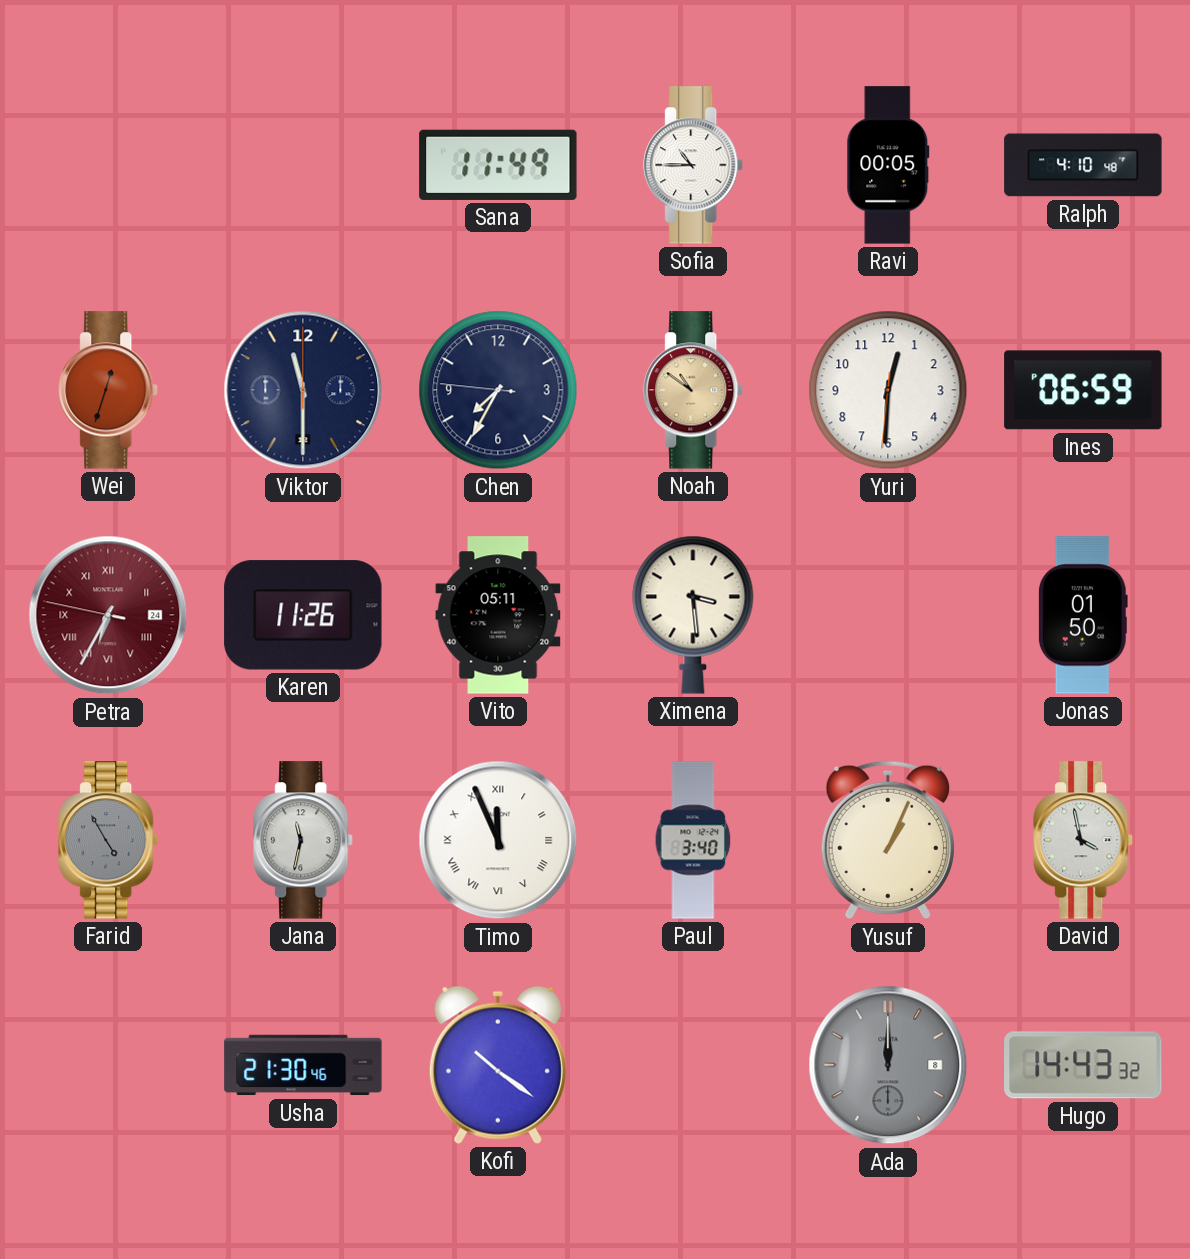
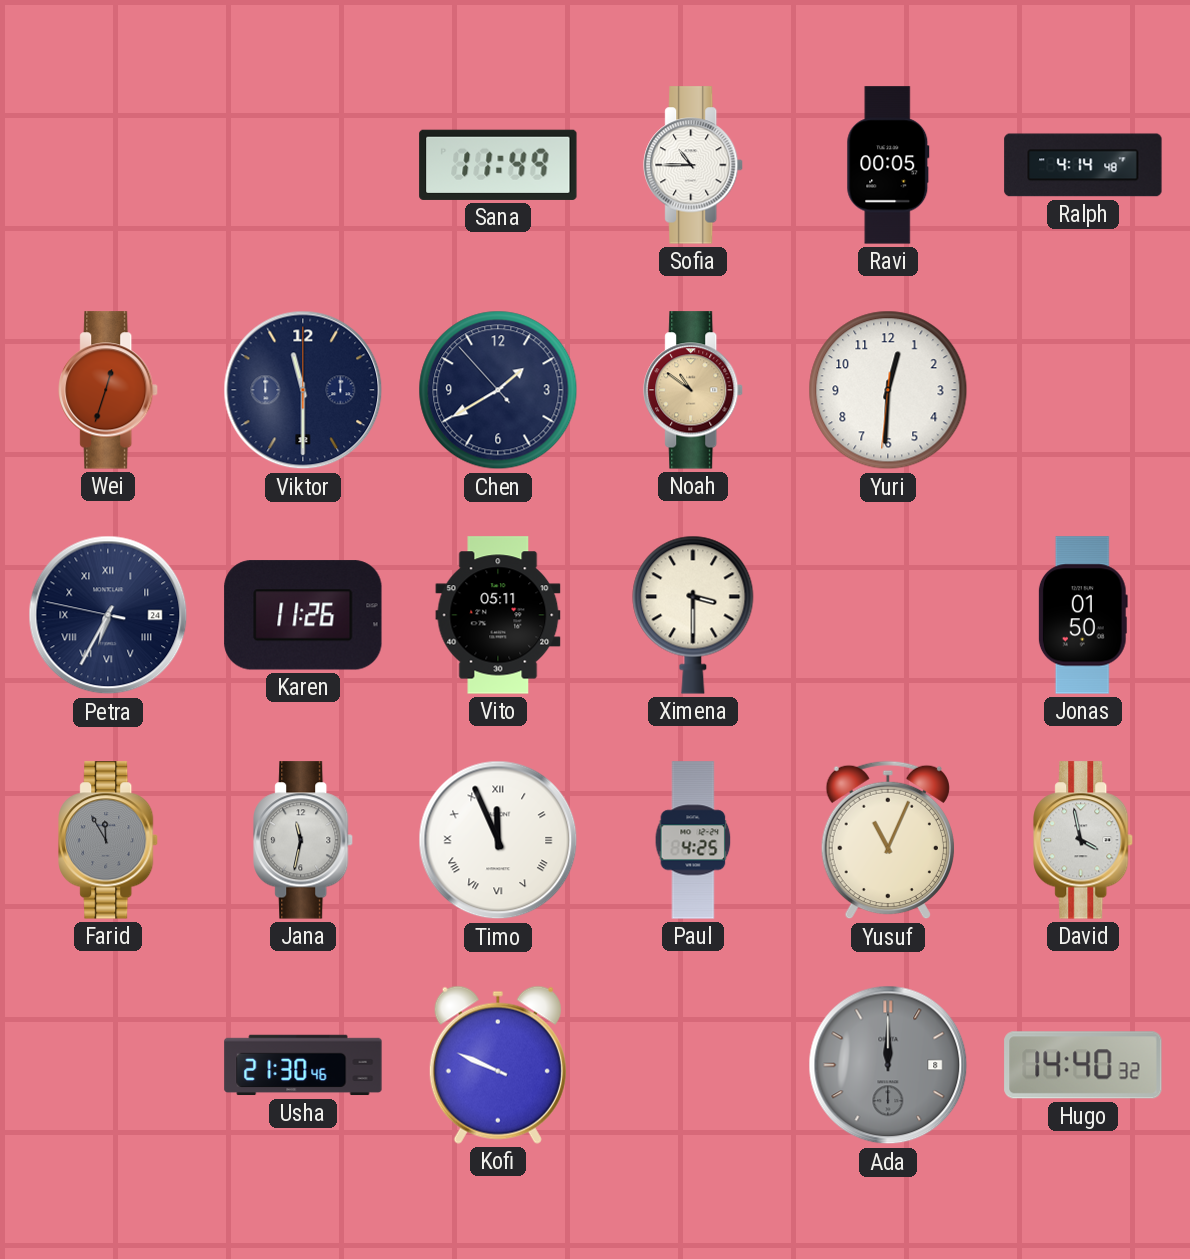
Ralph: 4:10 -> 4:14
Chen: 7:34 -> 1:39
Ines: 06:59 -> none
Petra dial: burgundy -> navy
Ximena: 3:29 -> 3:30
Farid: 4:55 -> 11:55
Paul: 3:40 -> 4:25
Yusuf: 1:04 -> 11:04
Kofi: 10:21 -> 9:49
Hugo: 14:43 -> 14:40
